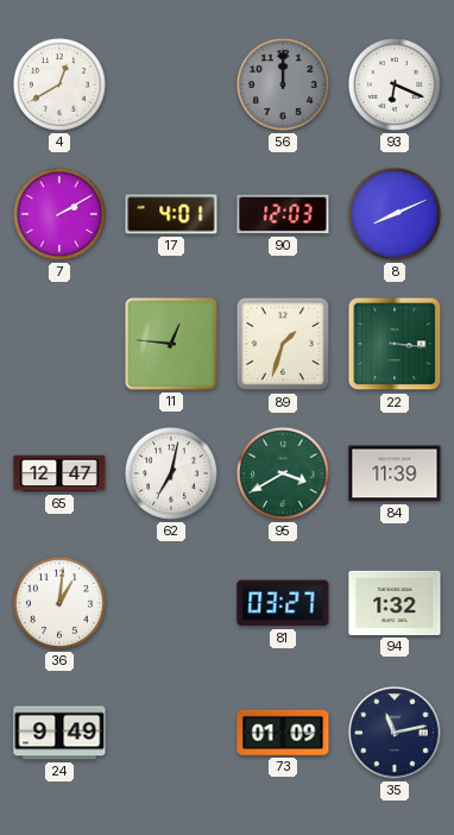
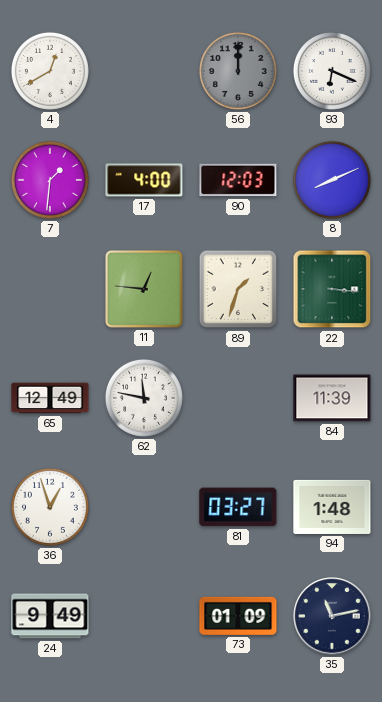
7: 2:10 -> 1:31
17: 4:01 -> 4:00
65: 12:47 -> 12:49
62: 7:02 -> 11:47
95: 3:40 -> none
36: 1:01 -> 12:57
94: 1:32 -> 1:48
